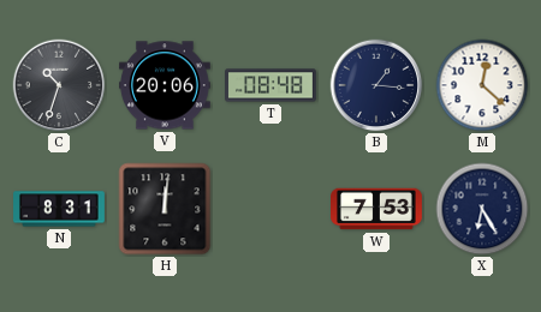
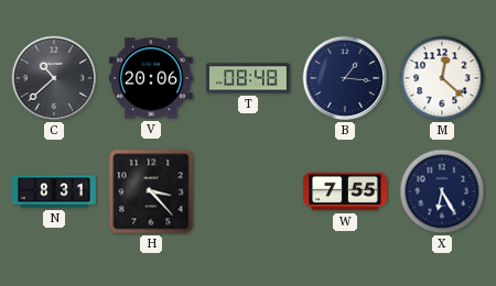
C: 10:33 -> 10:38
H: 12:01 -> 3:23
W: 7:53 -> 7:55
